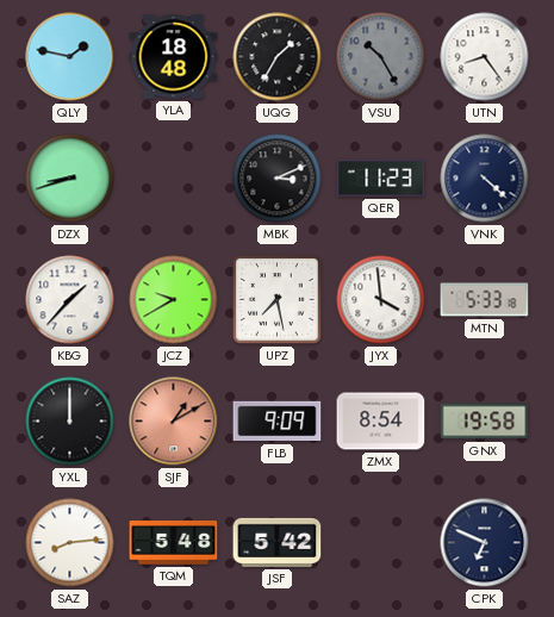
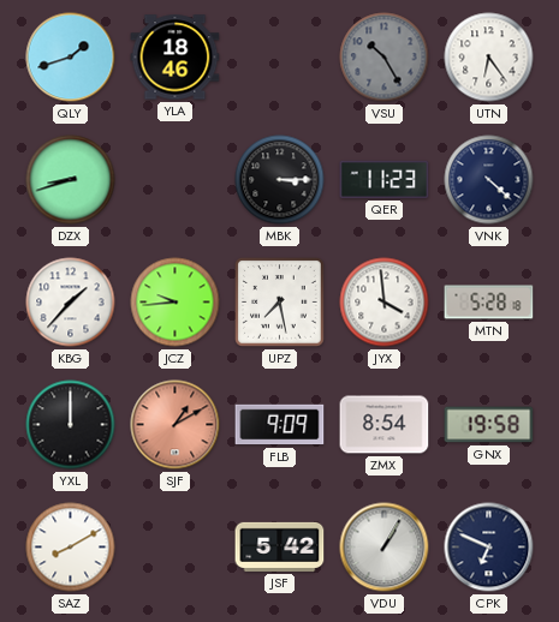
QLY: 1:47 -> 1:42
YLA: 18:48 -> 18:46
UQG: 1:35 -> none
UTN: 8:24 -> 6:24
MBK: 3:11 -> 3:15
JCZ: 9:40 -> 9:44
MTN: 5:33 -> 5:28
SAZ: 8:14 -> 8:10
TQM: 5:48 -> none
VDU: none -> 1:05
